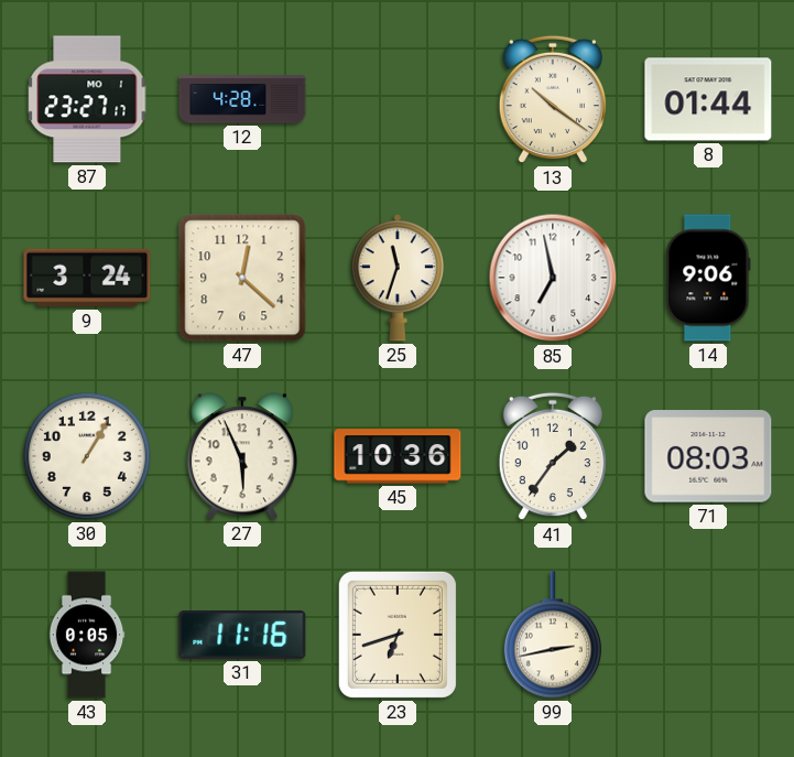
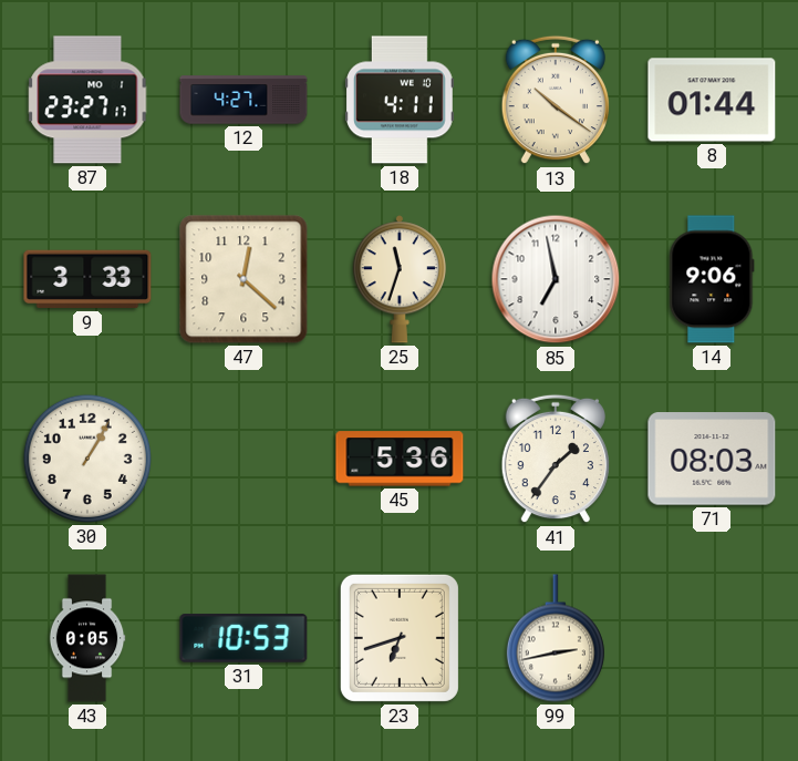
12: 4:28 -> 4:27
18: none -> 4:11
9: 3:24 -> 3:33
27: 5:56 -> none
45: 10:36 -> 5:36
31: 11:16 -> 10:53
